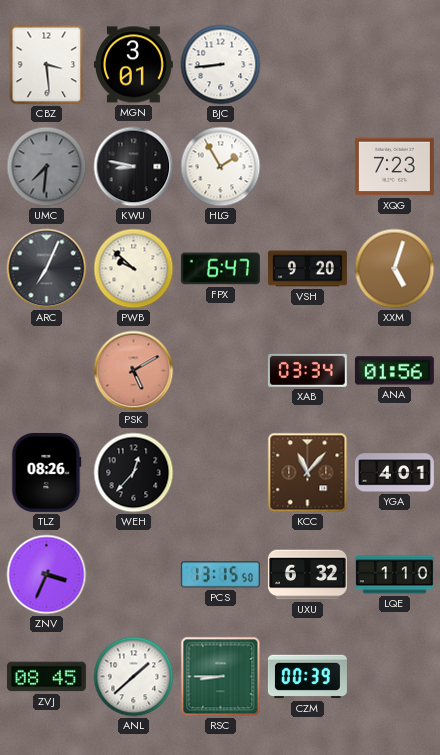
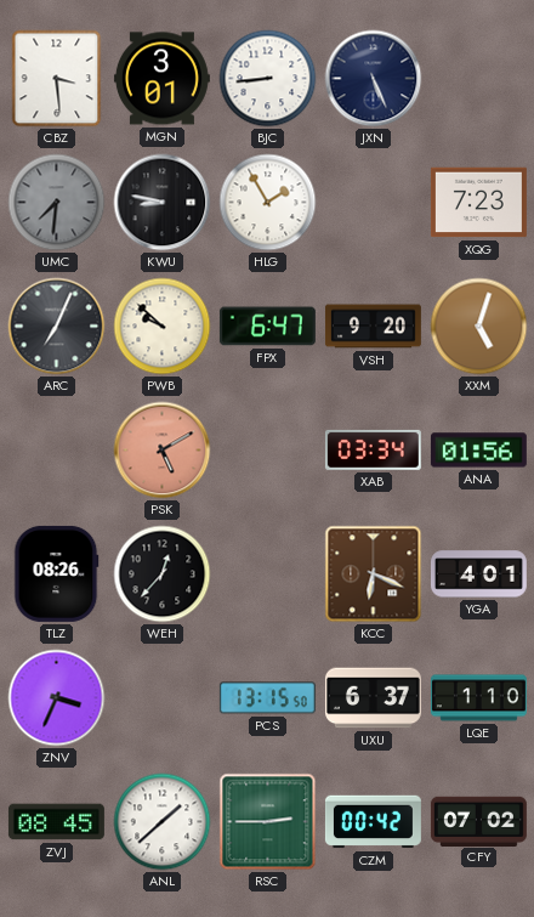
JXN: none -> 5:26
KCC: 11:07 -> 6:19
UXU: 6:32 -> 6:37
RSC: 8:45 -> 2:45
CZM: 00:39 -> 00:42
CFY: none -> 07:02
